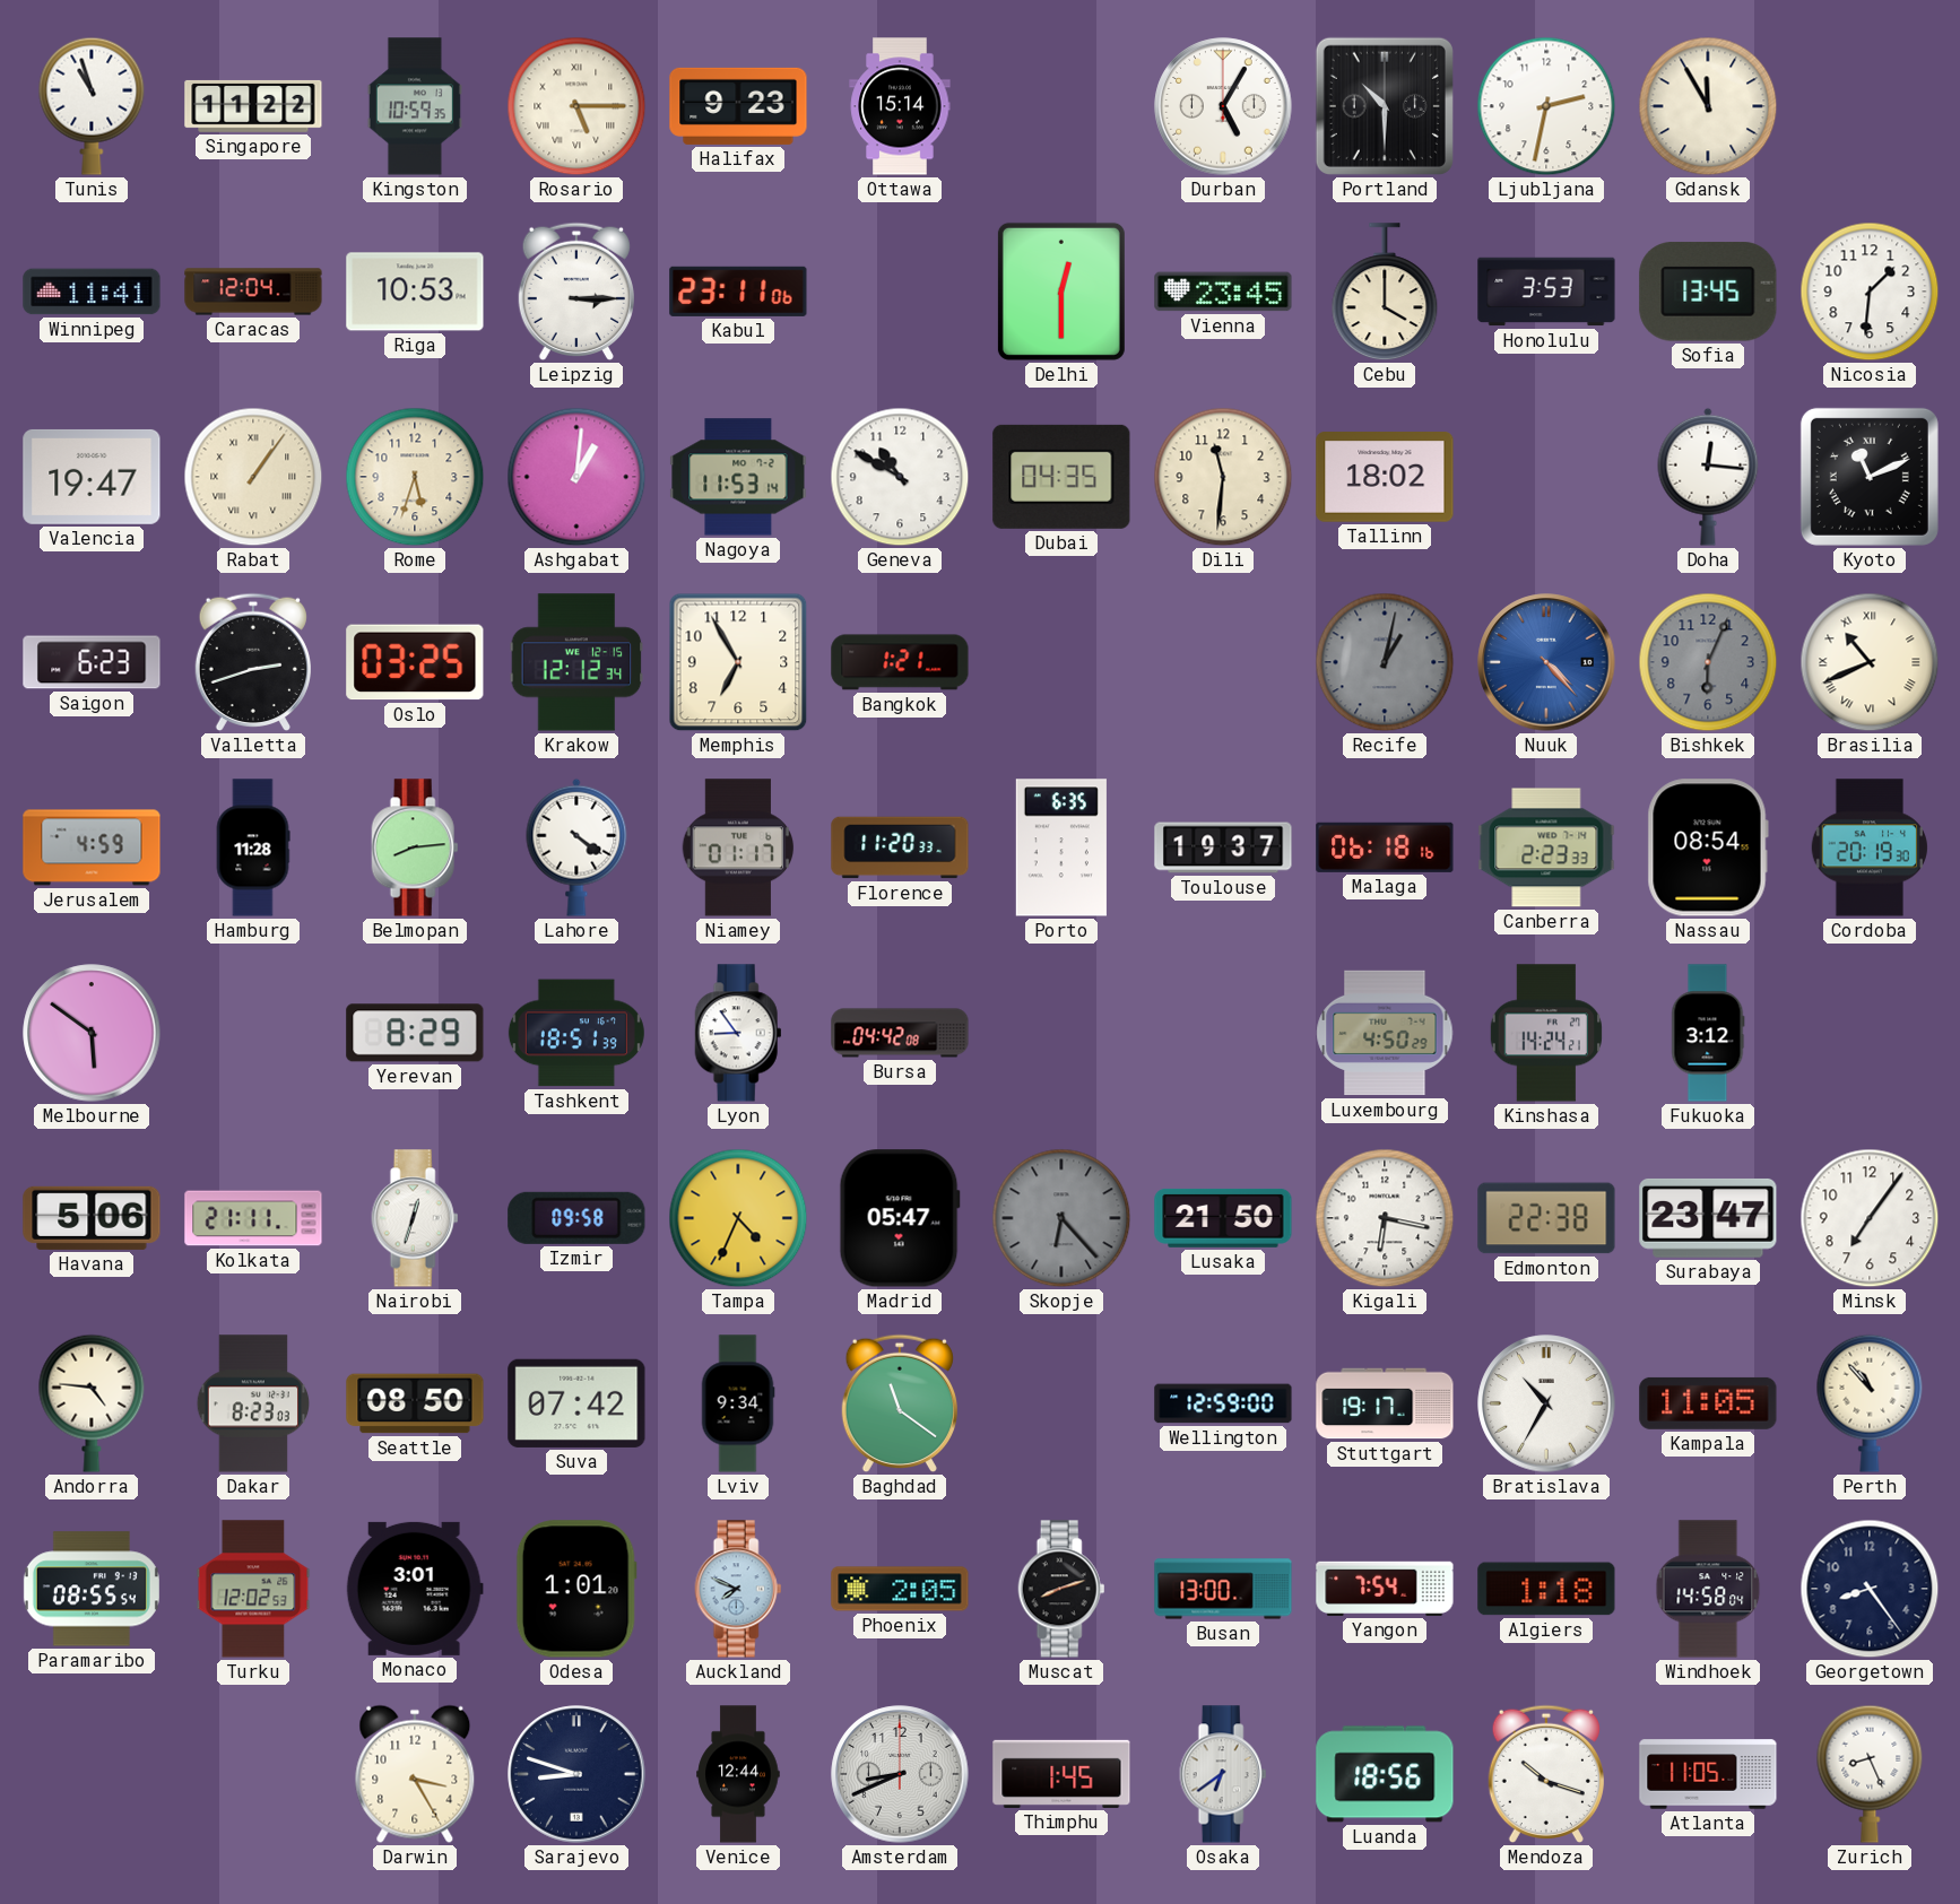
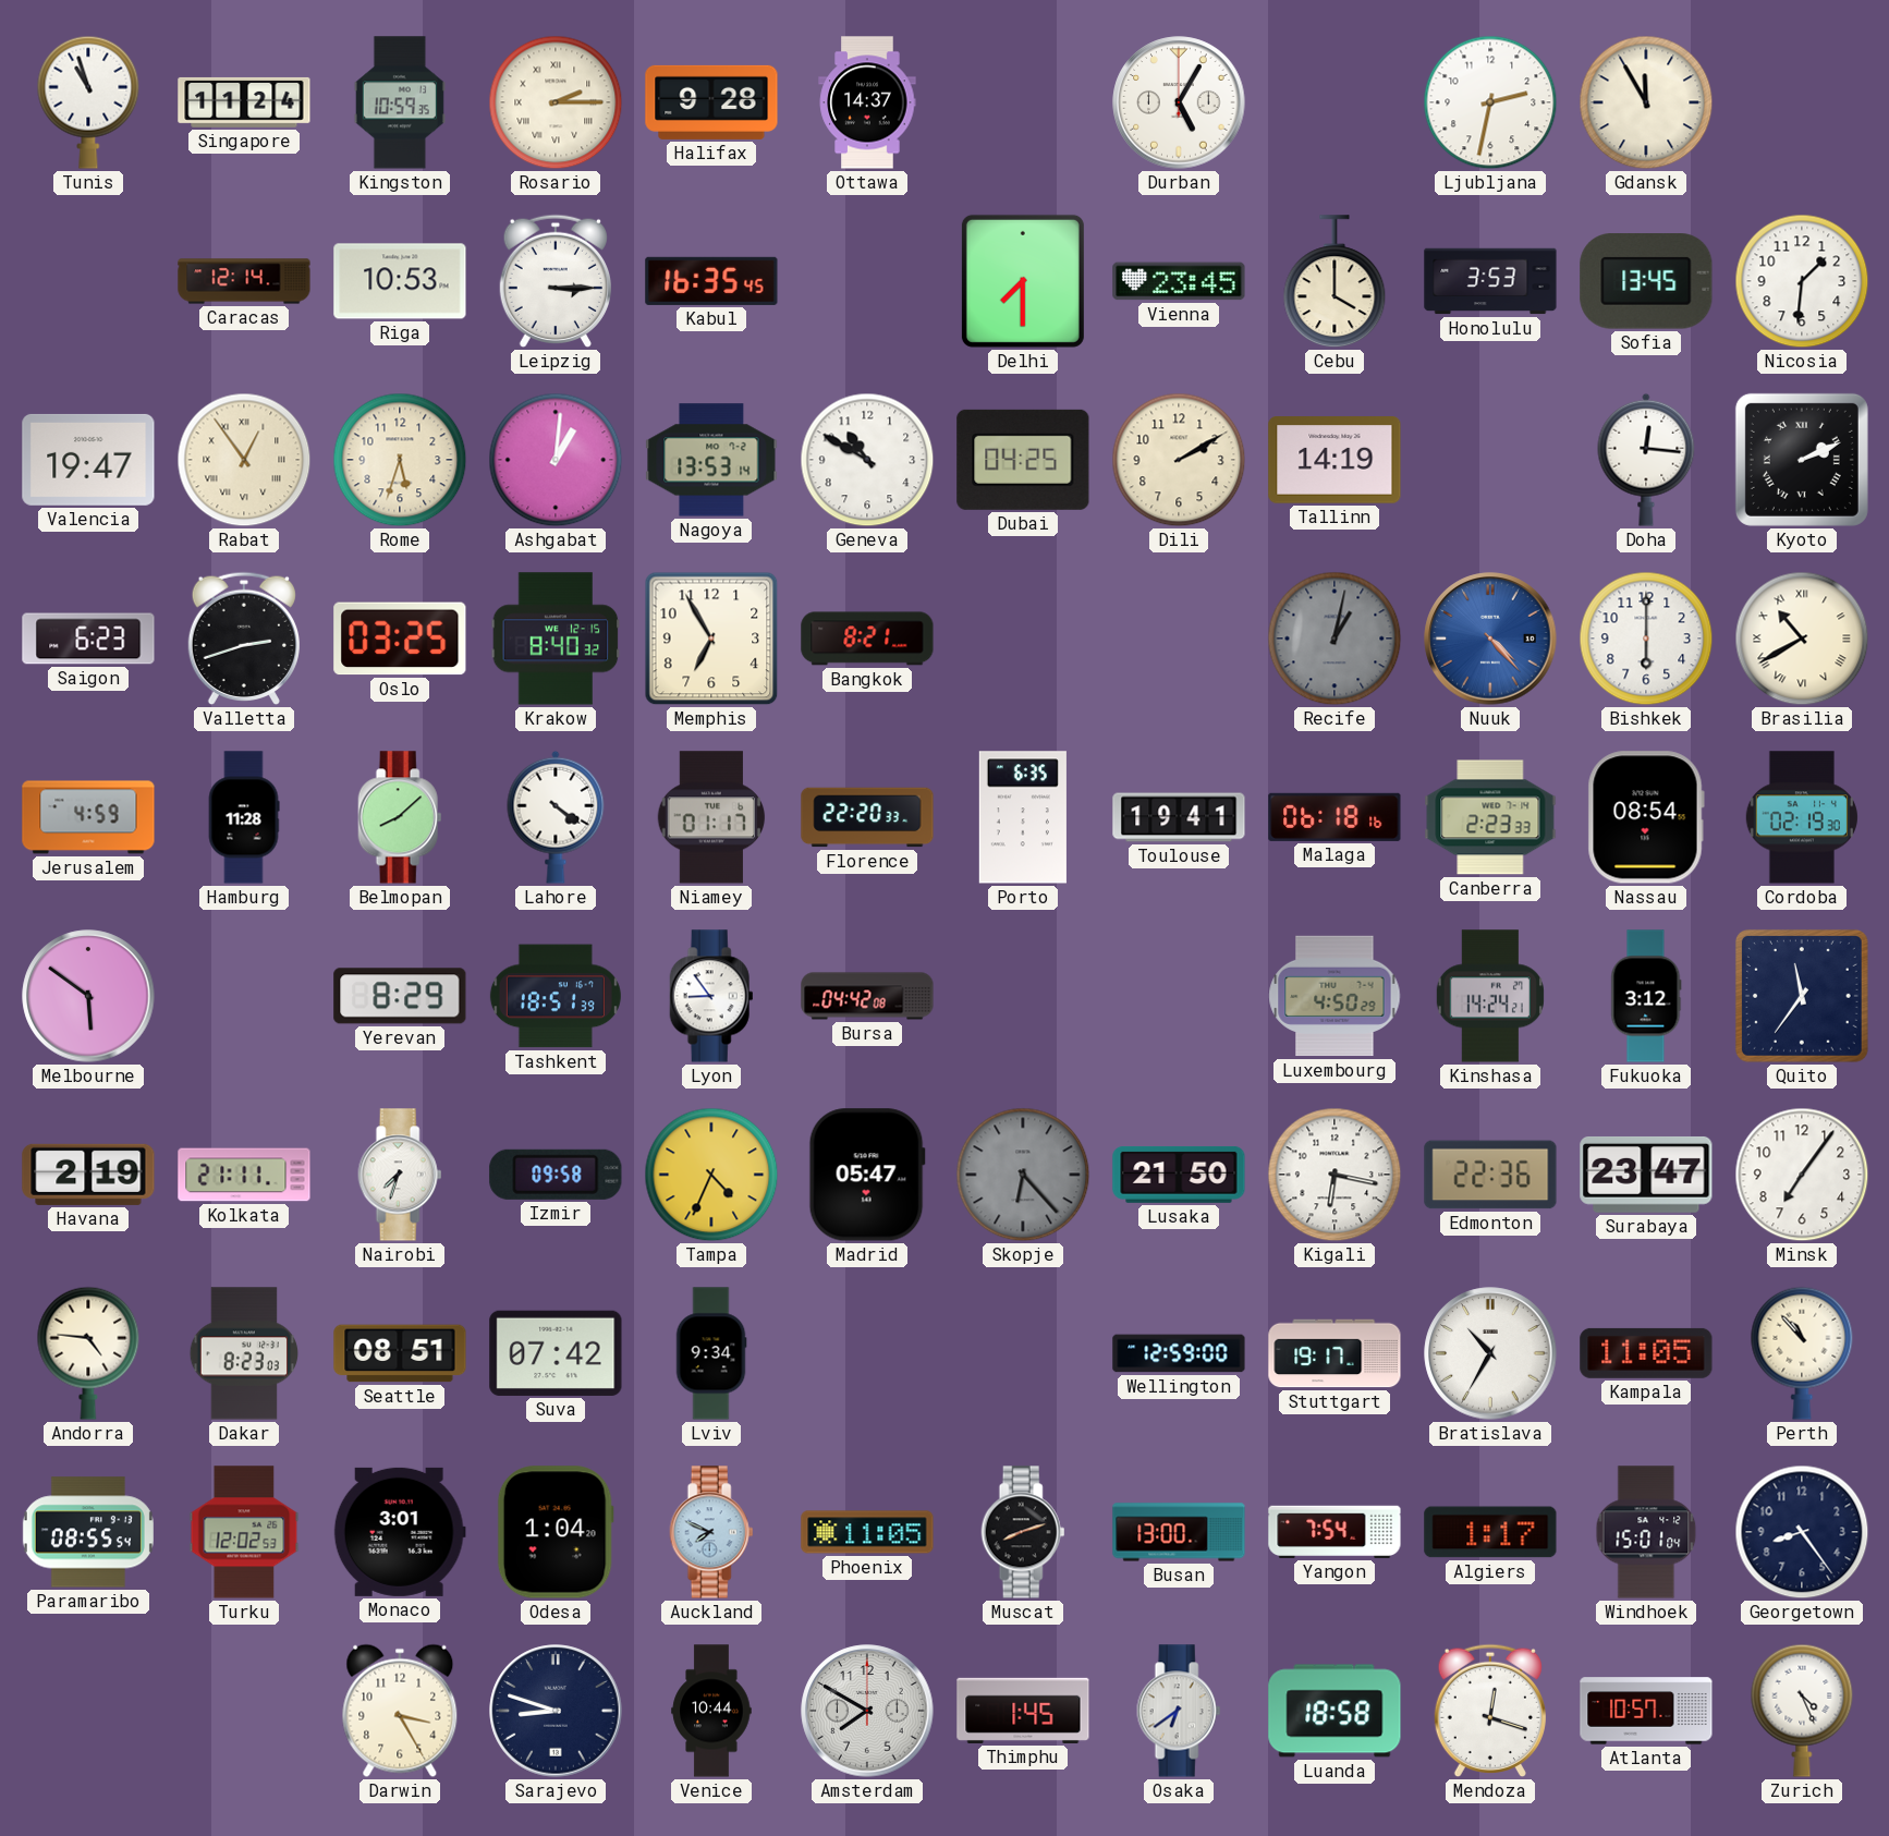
Singapore: 11:22 -> 11:24
Rosario: 5:15 -> 2:15
Halifax: 9:23 -> 9:28
Ottawa: 15:14 -> 14:37
Portland: 10:30 -> none
Winnipeg: 11:41 -> none
Caracas: 12:04 -> 12:14
Kabul: 23:11 -> 16:35
Delhi: 12:30 -> 7:30
Rabat: 1:06 -> 12:54
Nagoya: 11:53 -> 13:53
Dubai: 04:35 -> 04:25
Dili: 11:31 -> 2:10
Tallinn: 18:02 -> 14:19
Kyoto: 11:11 -> 2:11
Krakow: 12:12 -> 8:40
Bangkok: 1:21 -> 8:21
Bishkek: 6:04 -> 6:00
Bishkek dial: grey -> white
Brasilia: 10:41 -> 10:40
Belmopan: 8:14 -> 8:08
Florence: 11:20 -> 22:20
Toulouse: 19:37 -> 19:41
Cordoba: 20:19 -> 02:19
Quito: none -> 11:36
Havana: 5:06 -> 2:19
Nairobi: 12:33 -> 7:33
Edmonton: 22:38 -> 22:36
Seattle: 08:50 -> 08:51
Baghdad: 11:21 -> none
Odesa: 1:01 -> 1:04
Phoenix: 2:05 -> 11:05
Algiers: 1:18 -> 1:17
Windhoek: 14:58 -> 15:01
Venice: 12:44 -> 10:44
Amsterdam: 8:41 -> 7:50
Luanda: 18:56 -> 18:58
Mendoza: 10:18 -> 12:18
Atlanta: 11:05 -> 10:57
Zurich: 8:26 -> 4:26
